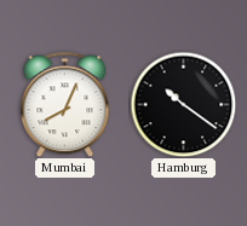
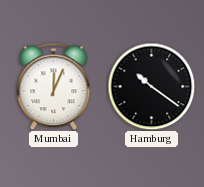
Mumbai: 8:04 -> 12:04
